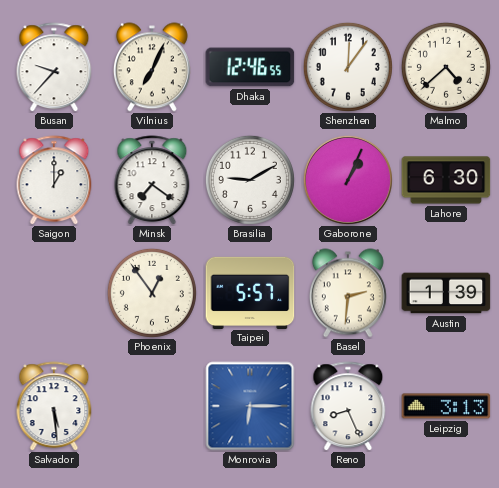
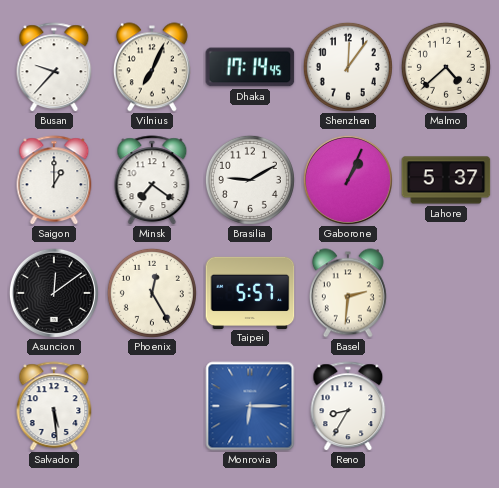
Dhaka: 12:46 -> 17:14
Lahore: 6:30 -> 5:37
Asuncion: none -> 12:09
Phoenix: 12:54 -> 12:25
Austin: 1:39 -> none
Reno: 8:26 -> 8:35
Leipzig: 3:13 -> none
